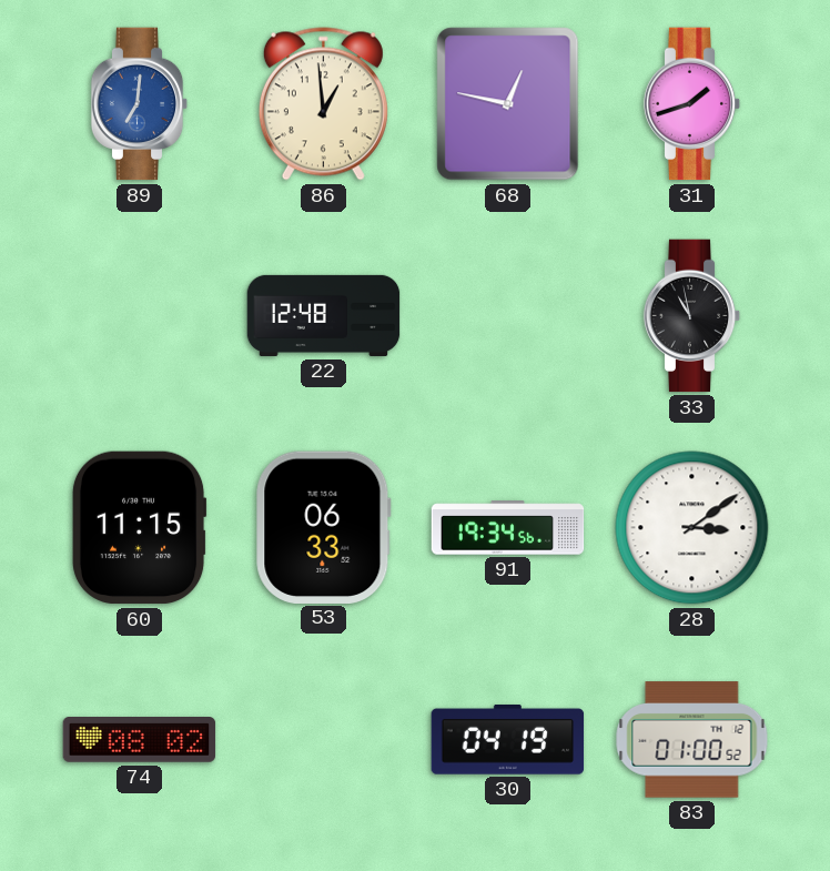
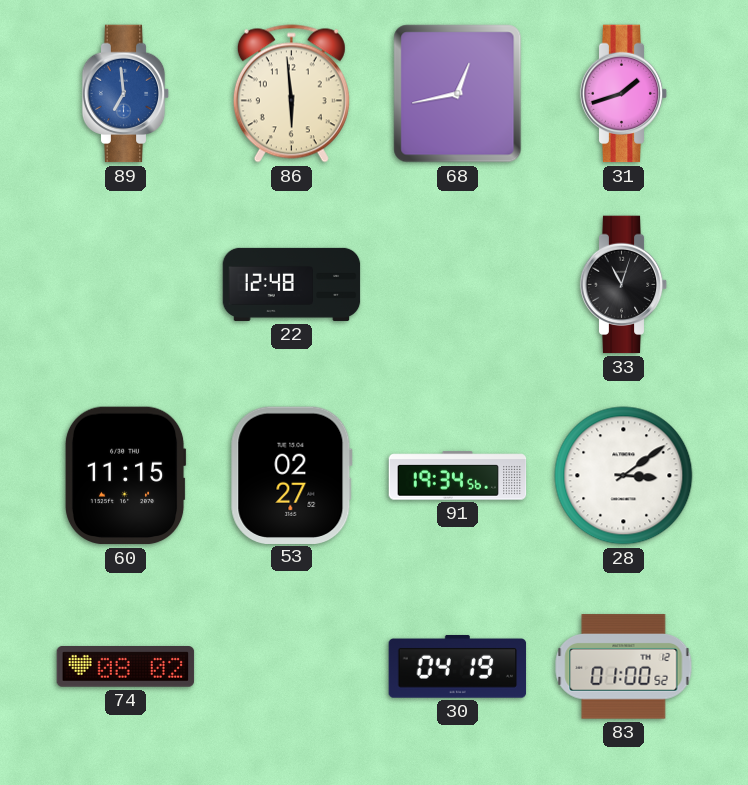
89: 7:01 -> 6:59
86: 12:59 -> 5:59
68: 12:47 -> 12:43
33: 10:58 -> 11:03
53: 06:33 -> 02:27
